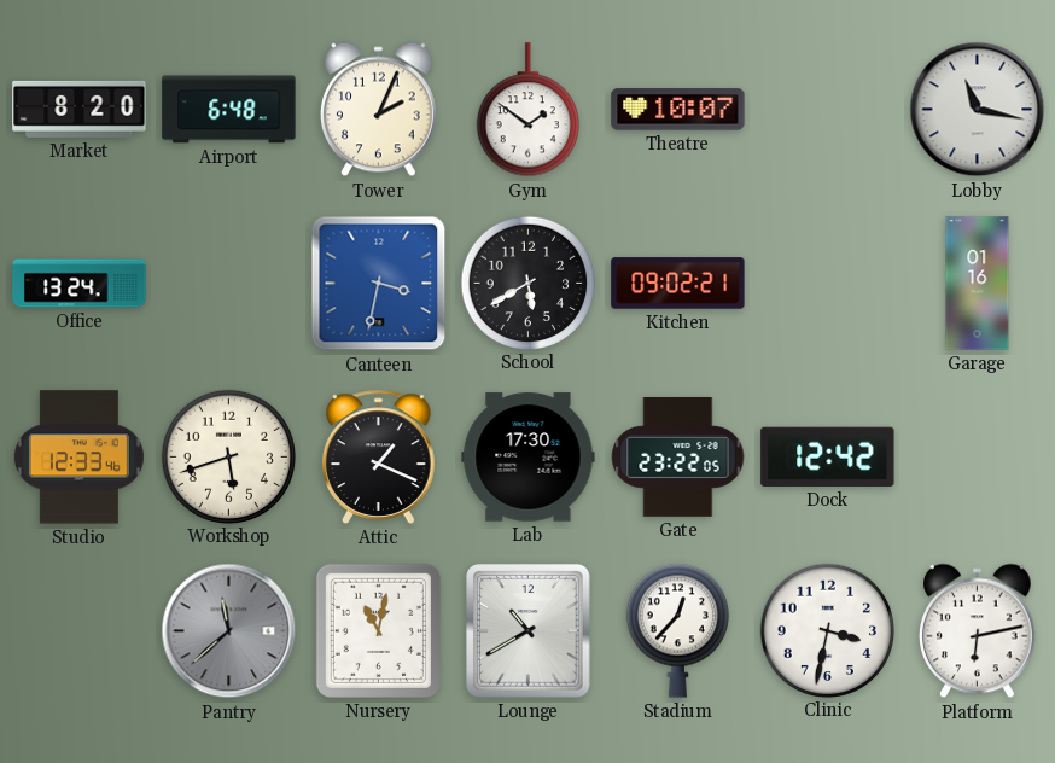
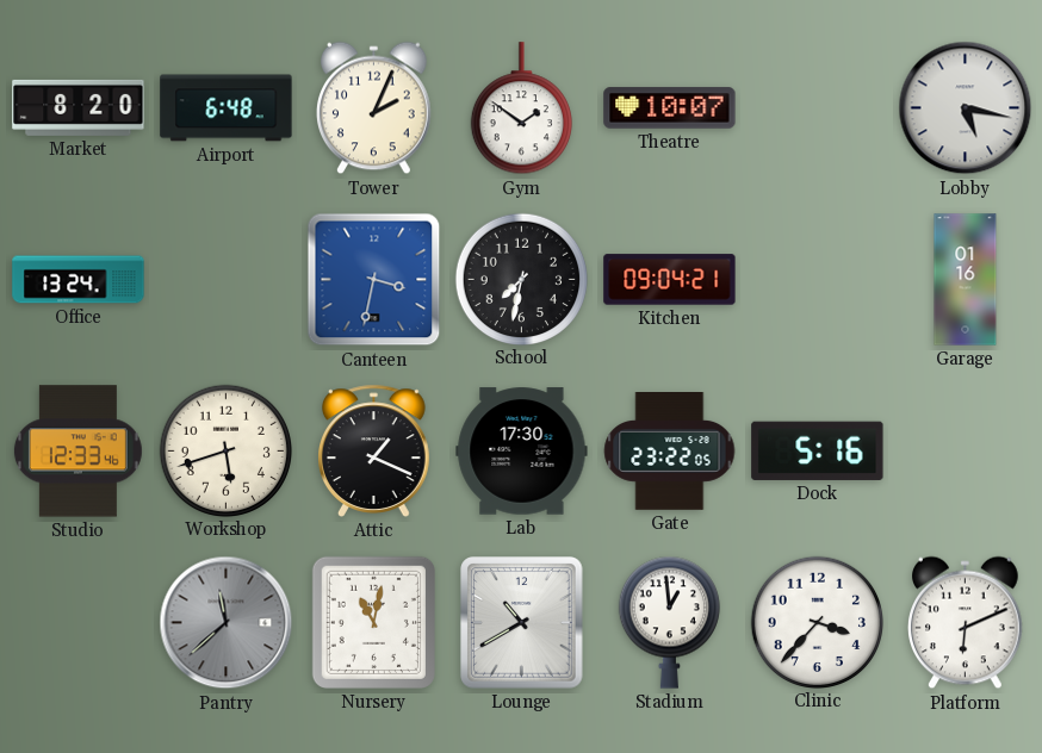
Lobby: 11:17 -> 5:17
School: 5:40 -> 7:32
Kitchen: 09:02 -> 09:04
Dock: 12:42 -> 5:16
Stadium: 12:37 -> 12:59
Clinic: 3:32 -> 3:37
Platform: 6:13 -> 6:11
